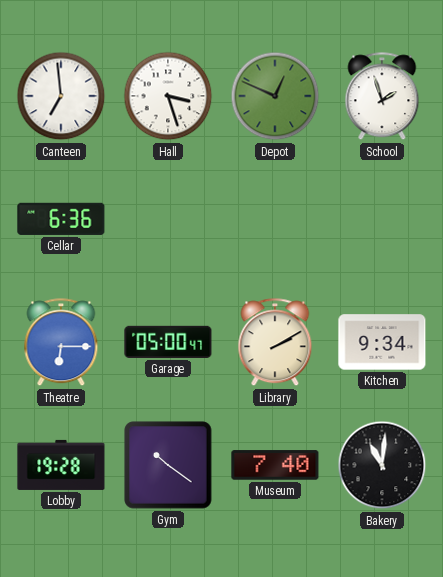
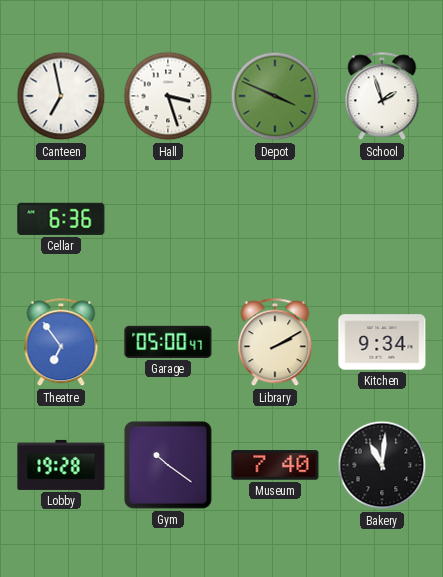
Canteen: 6:59 -> 6:58
Depot: 12:49 -> 3:49
Theatre: 6:15 -> 6:54
